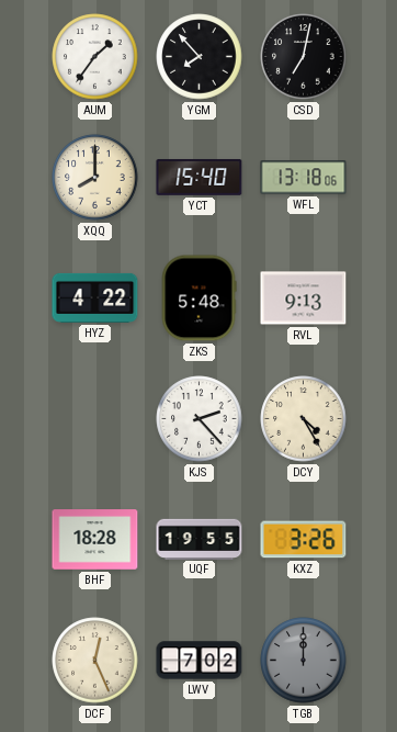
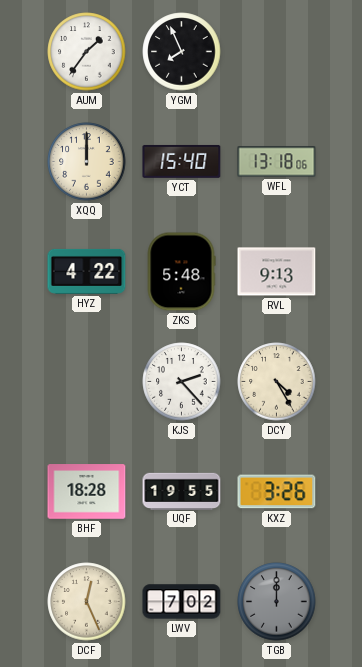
YGM: 7:53 -> 7:56
CSD: 7:02 -> none
XQQ: 8:00 -> 12:00
